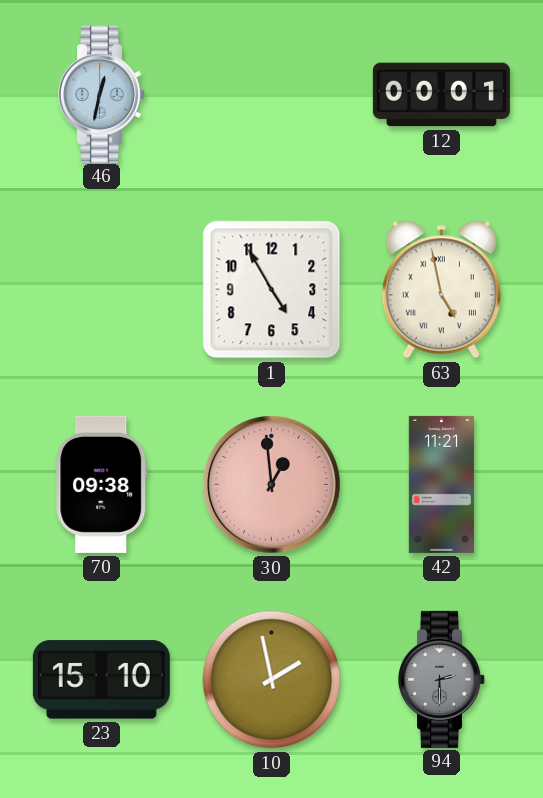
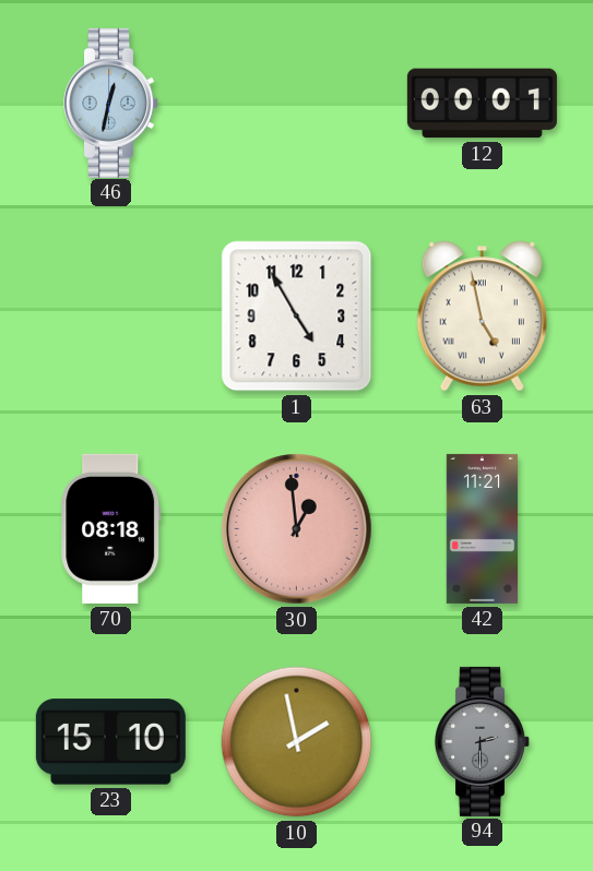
70: 09:38 -> 08:18
